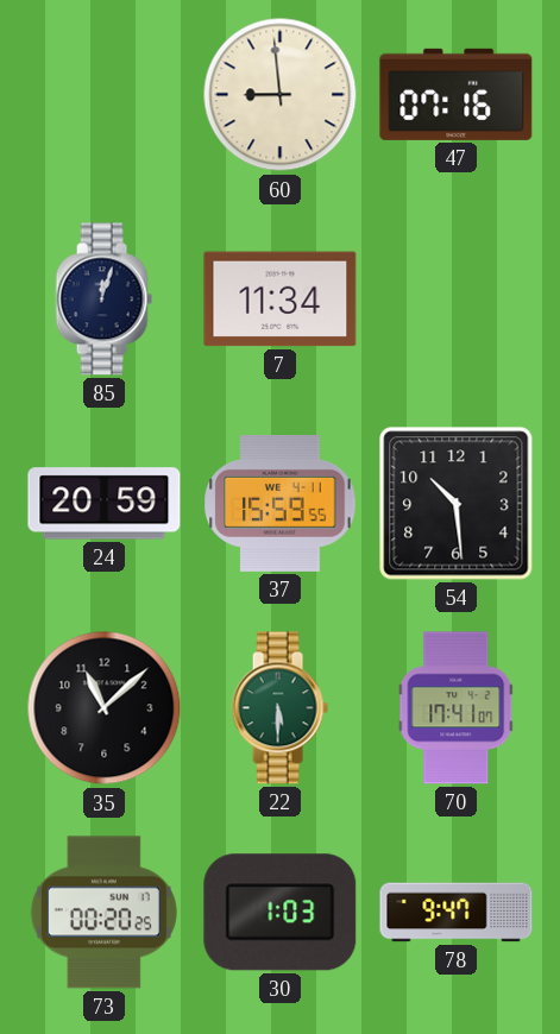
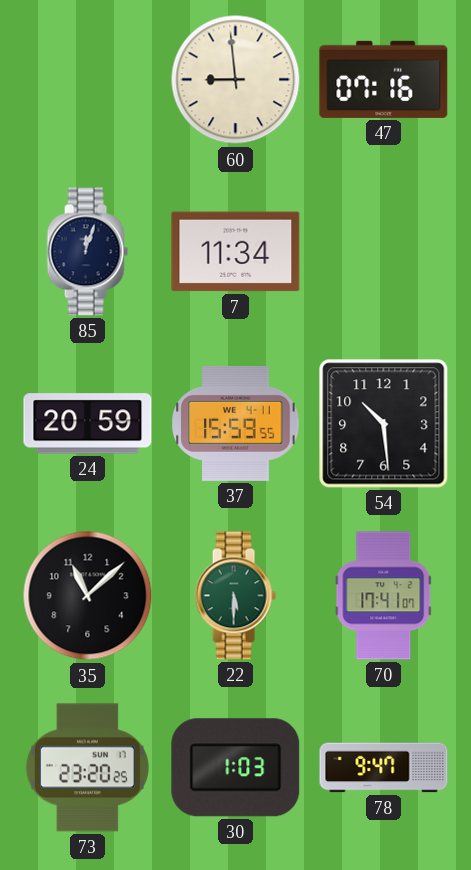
73: 00:20 -> 23:20
